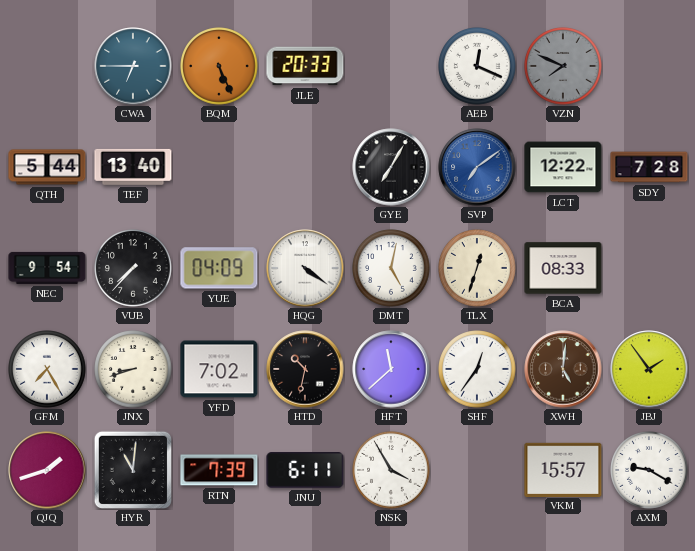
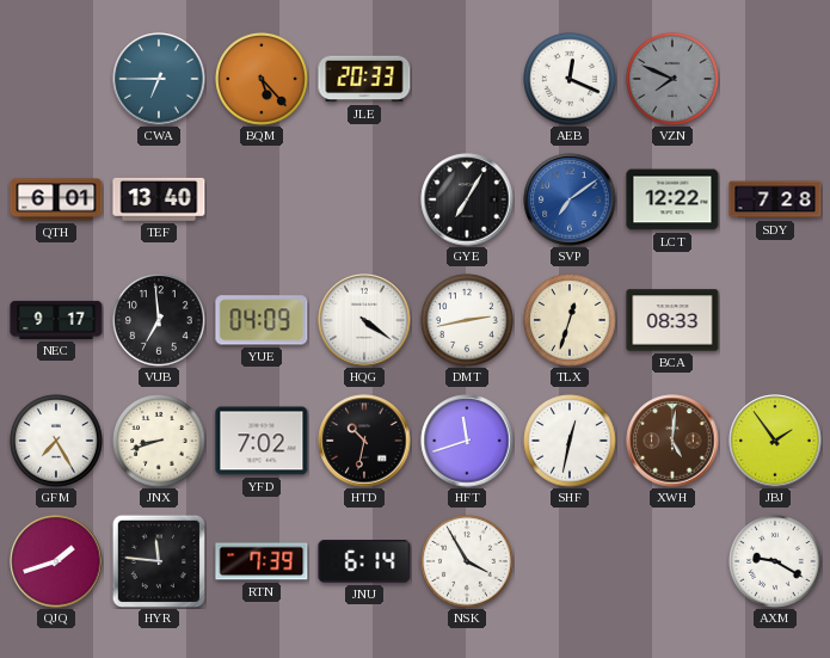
BQM: 5:26 -> 5:23
QTH: 5:44 -> 6:01
NEC: 9:54 -> 9:17
VUB: 7:37 -> 6:59
DMT: 5:02 -> 2:43
HFT: 11:38 -> 11:42
SHF: 12:36 -> 12:32
HYR: 11:01 -> 11:46
JNU: 6:11 -> 6:14
VKM: 15:57 -> none
